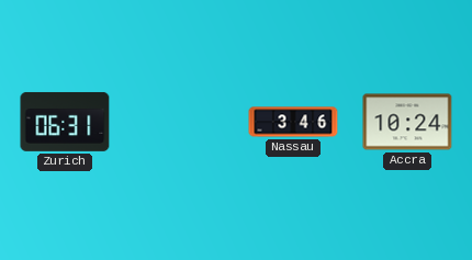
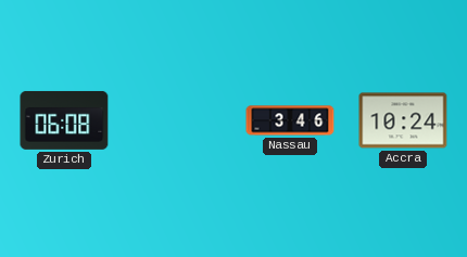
Zurich: 06:31 -> 06:08
